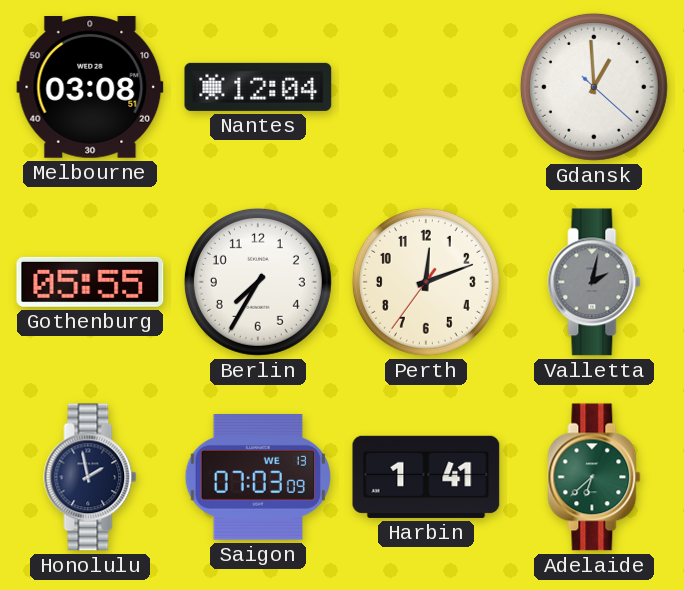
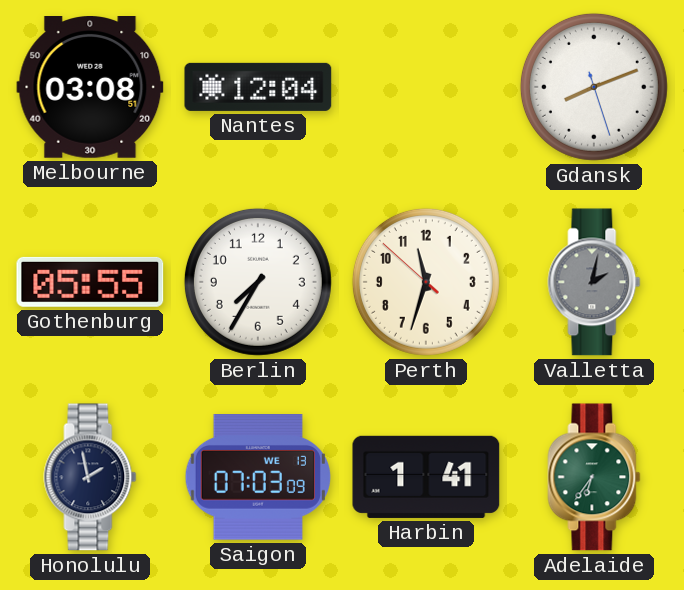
Gdansk: 12:59 -> 8:11
Perth: 12:11 -> 11:32
Adelaide: 6:38 -> 6:36
